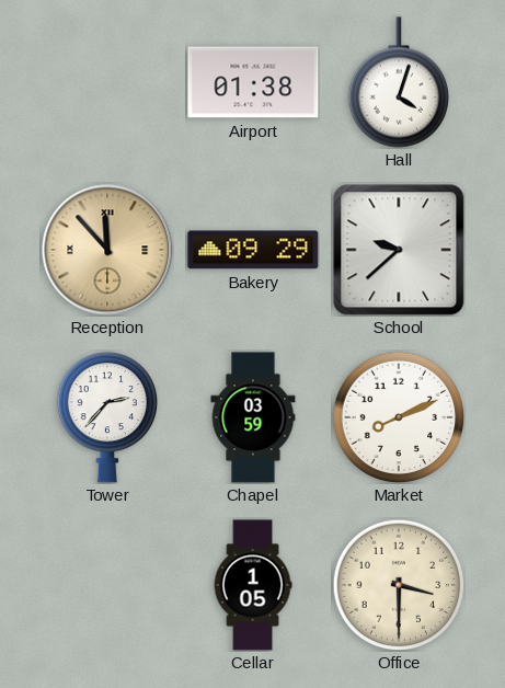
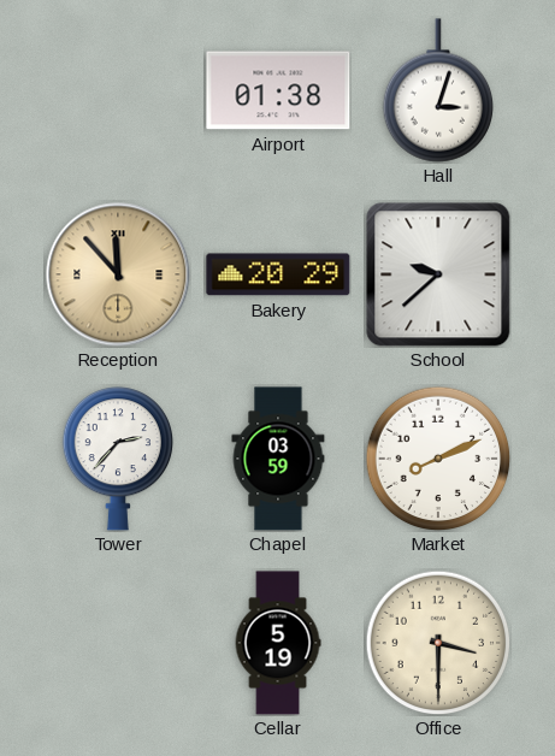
Hall: 4:03 -> 3:03
Bakery: 09:29 -> 20:29
Cellar: 1:05 -> 5:19
